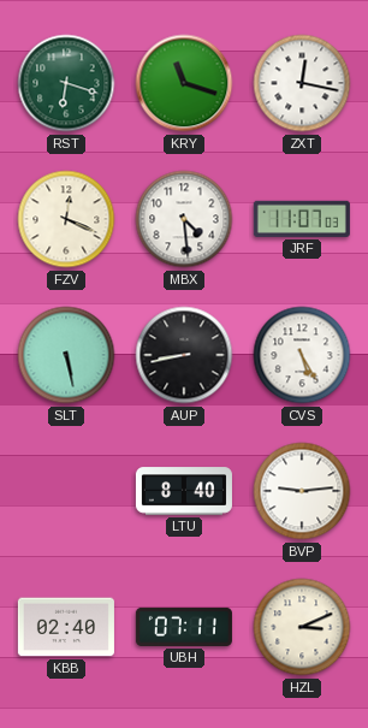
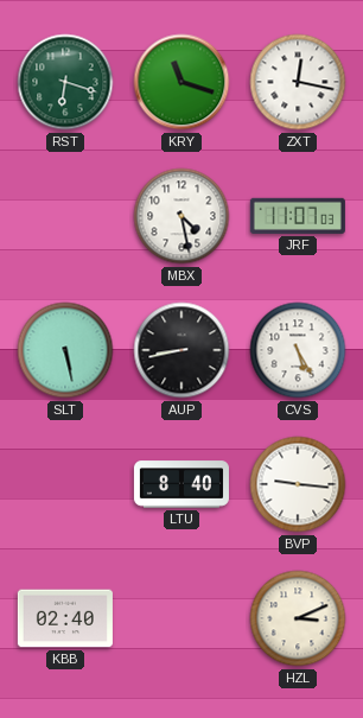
FZV: 12:19 -> none
MBX: 4:29 -> 4:28
BVP: 9:14 -> 9:16
UBH: 07:11 -> none
